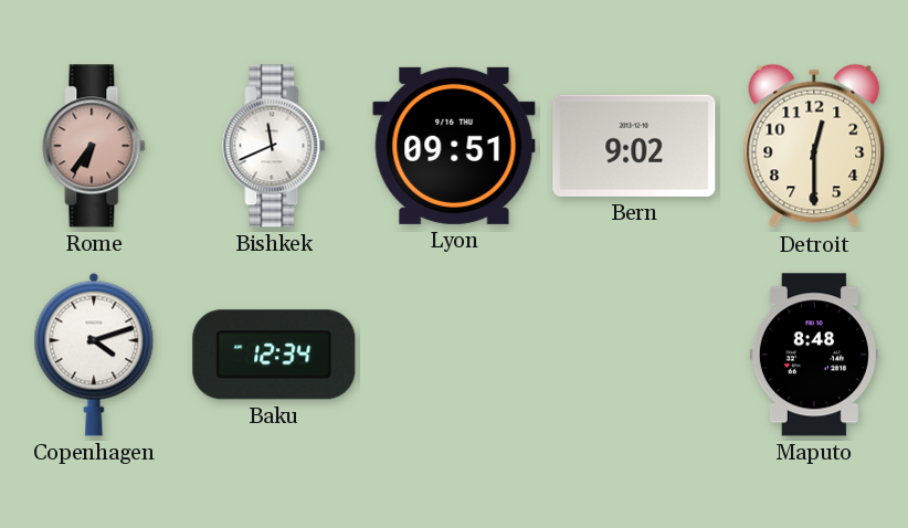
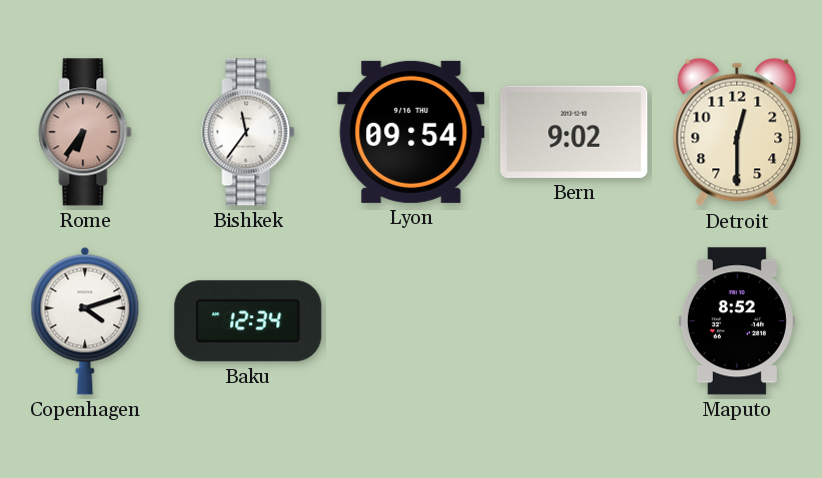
Bishkek: 11:41 -> 11:36
Lyon: 09:51 -> 09:54
Maputo: 8:48 -> 8:52
